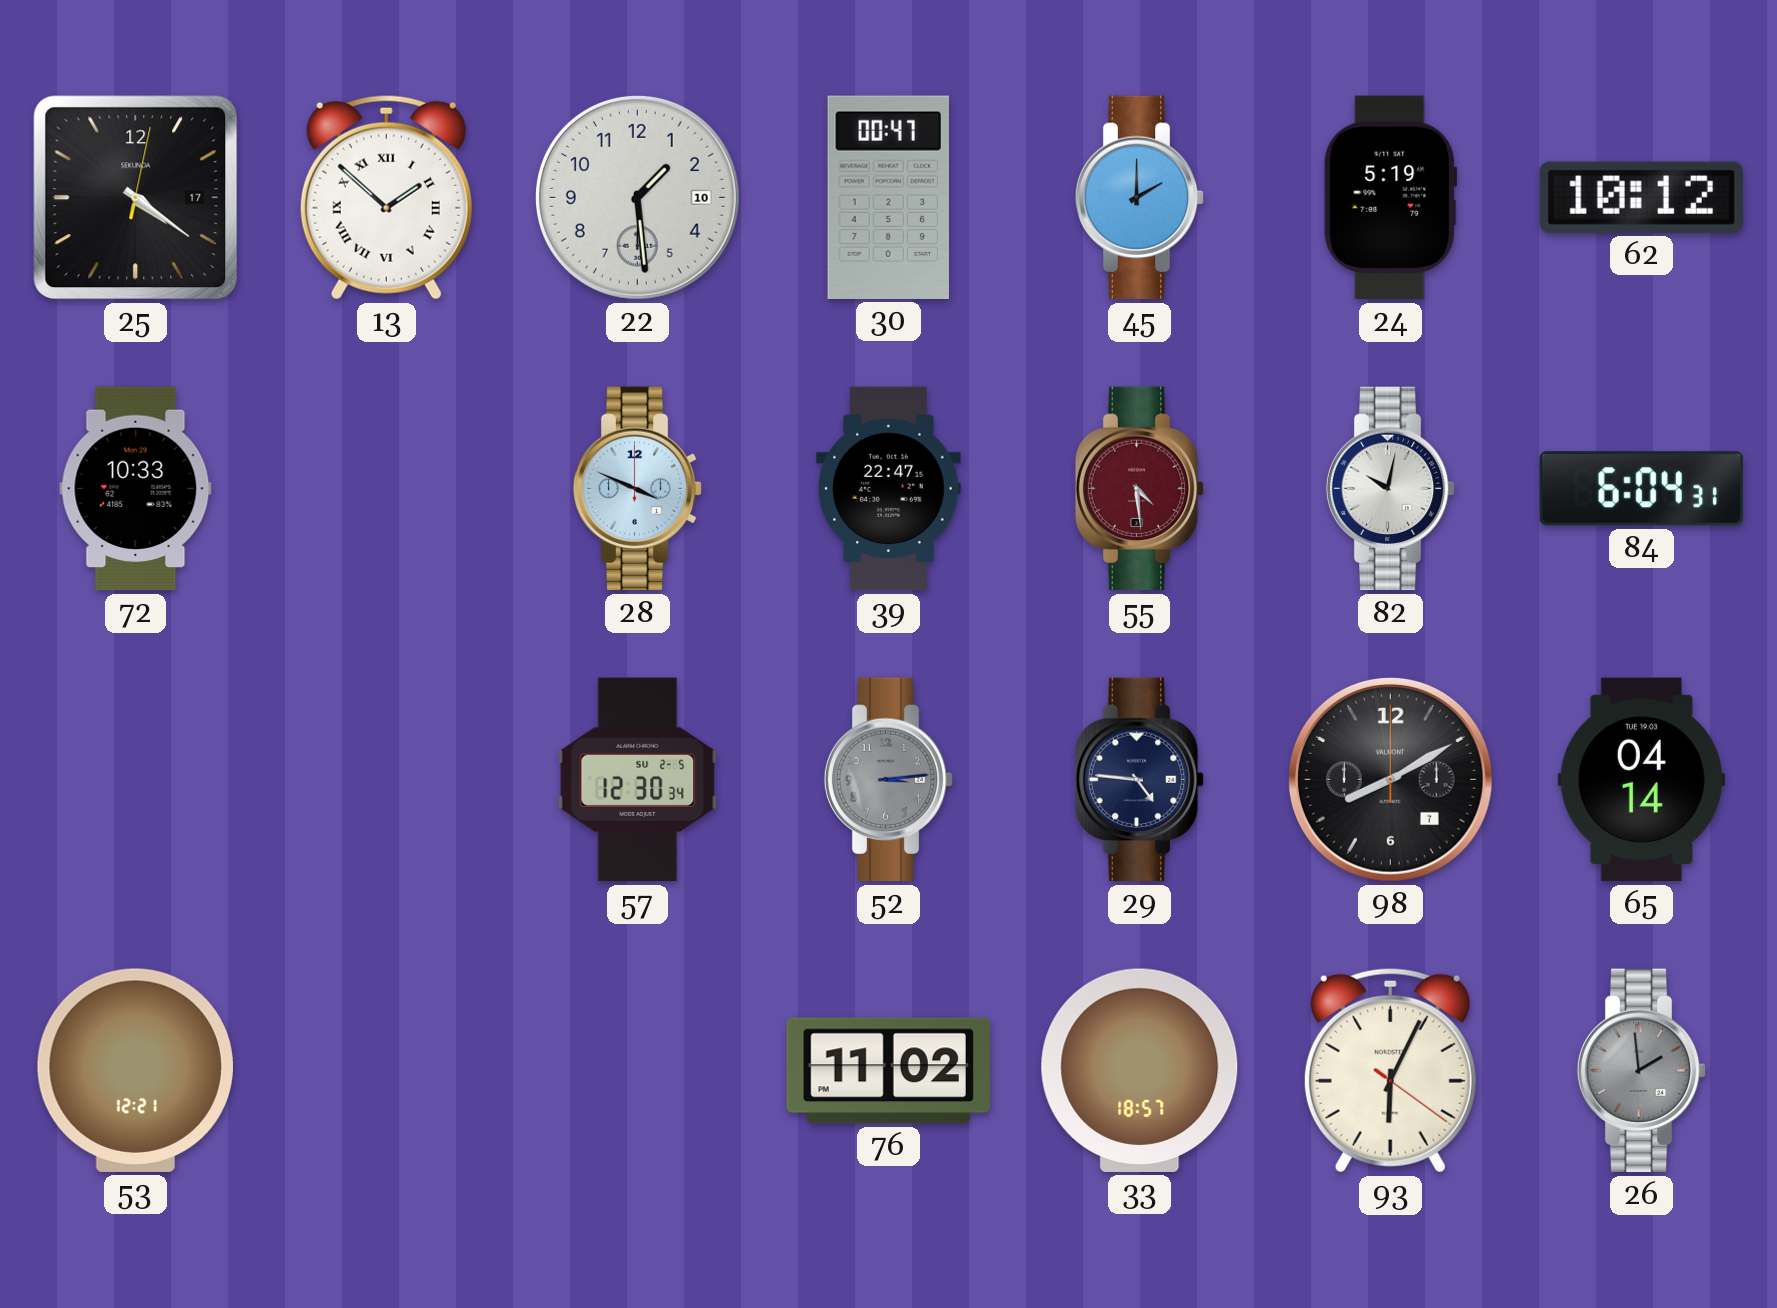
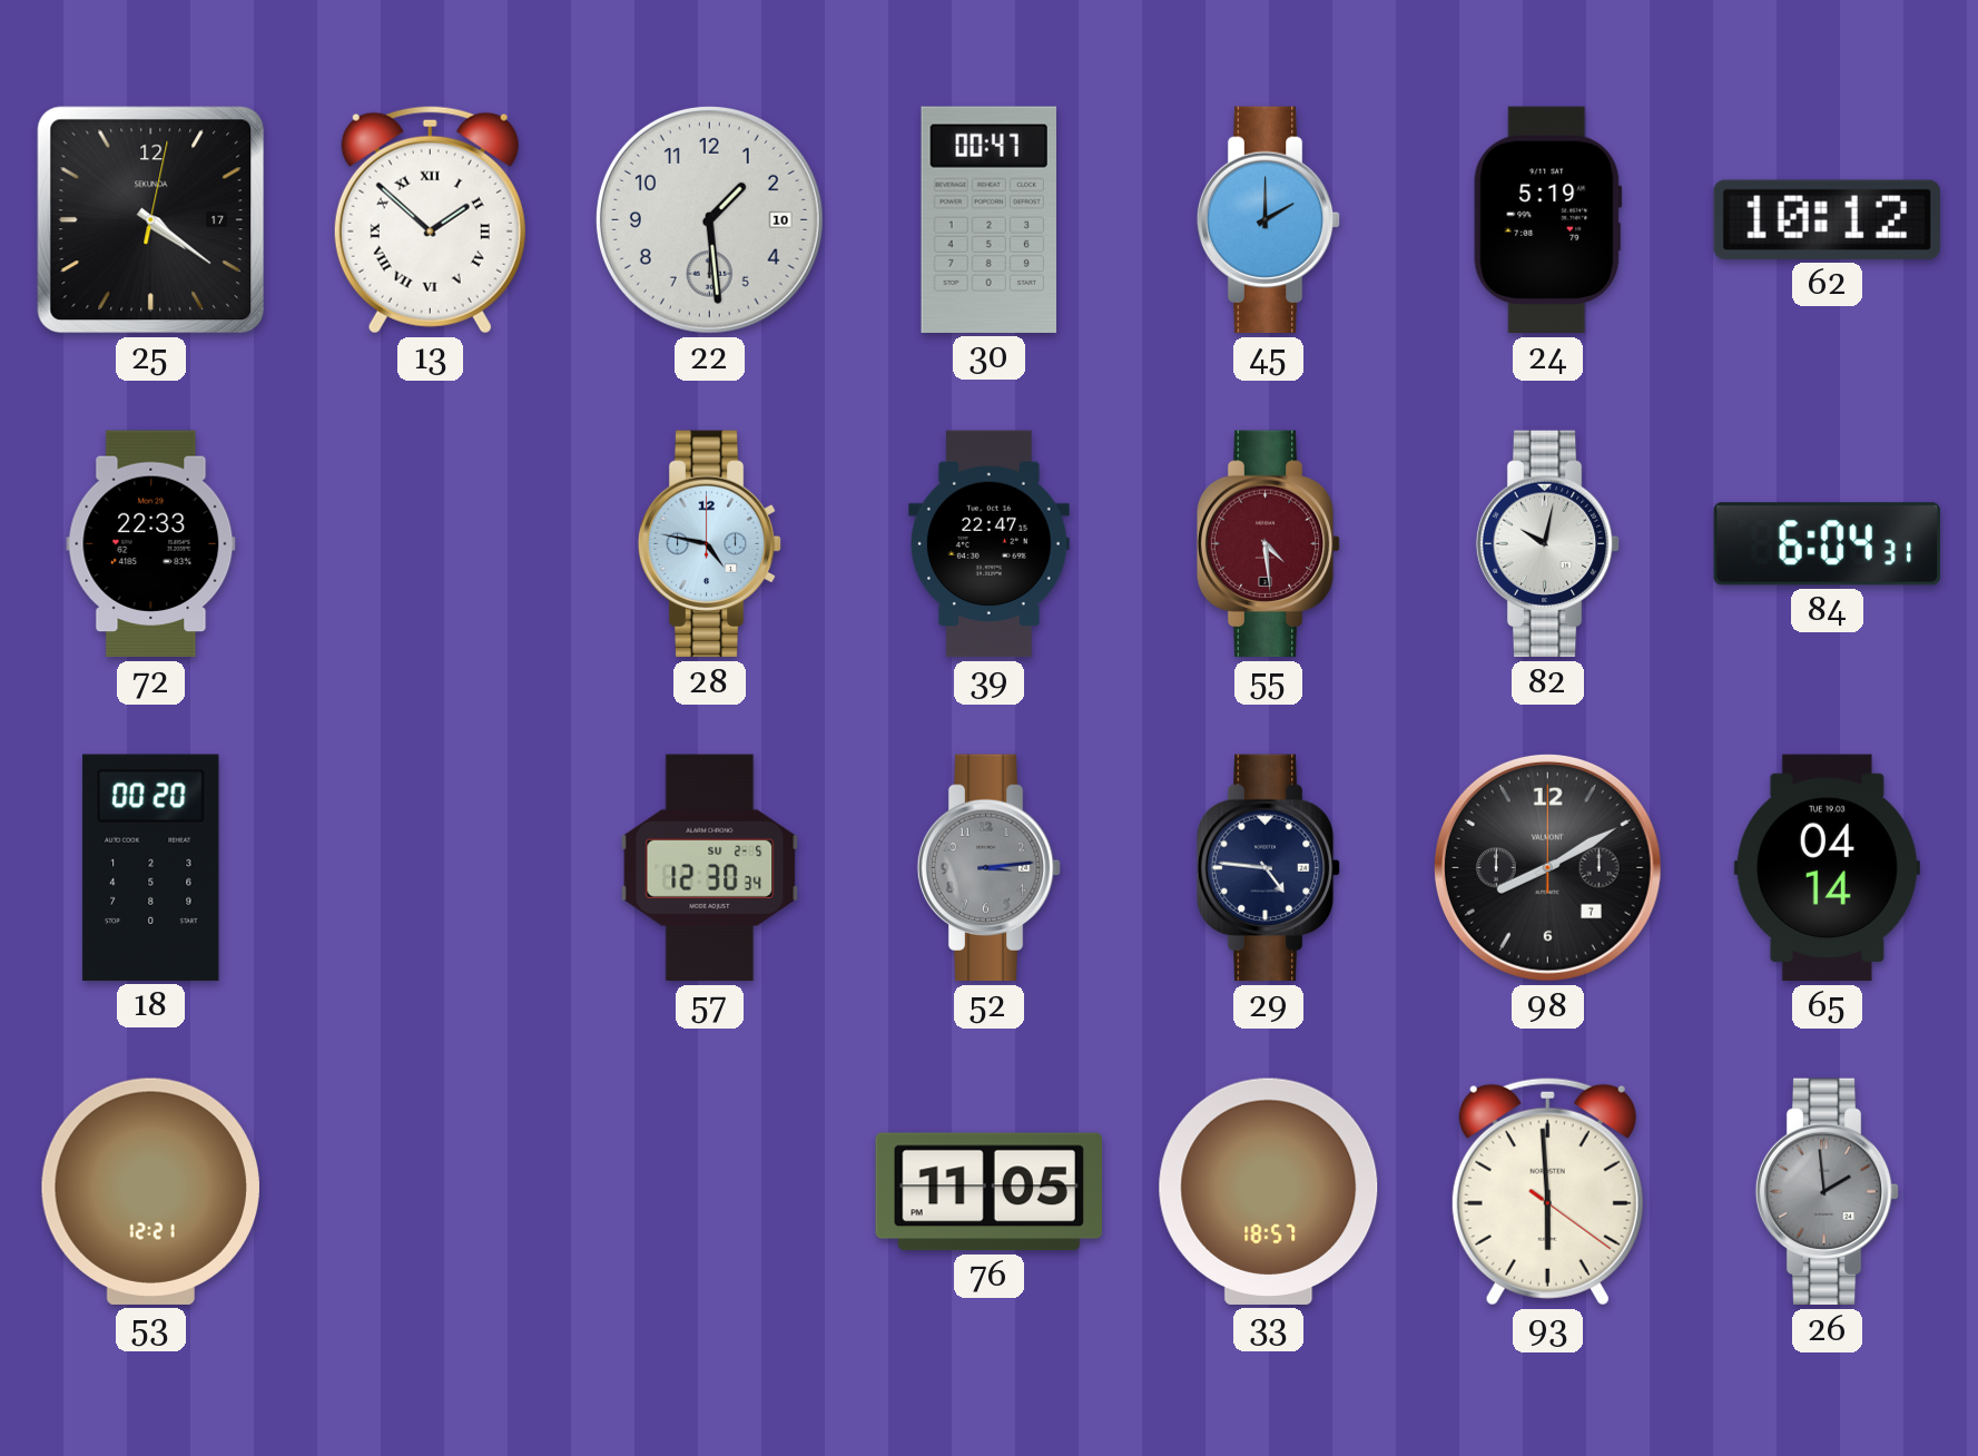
72: 10:33 -> 22:33
28: 3:49 -> 4:47
18: none -> 00:20
76: 11:02 -> 11:05
93: 6:04 -> 5:59
